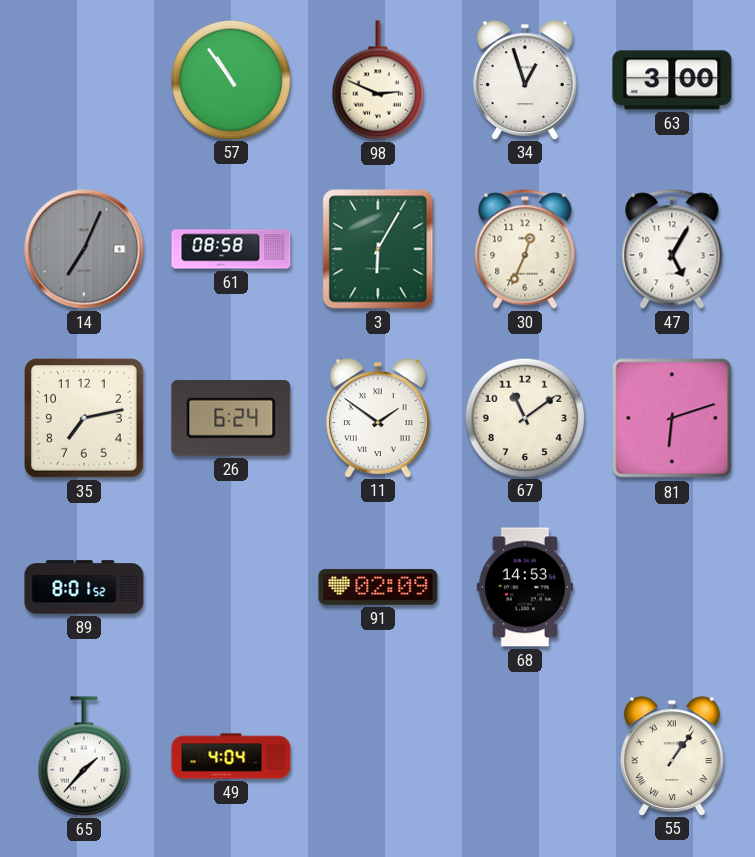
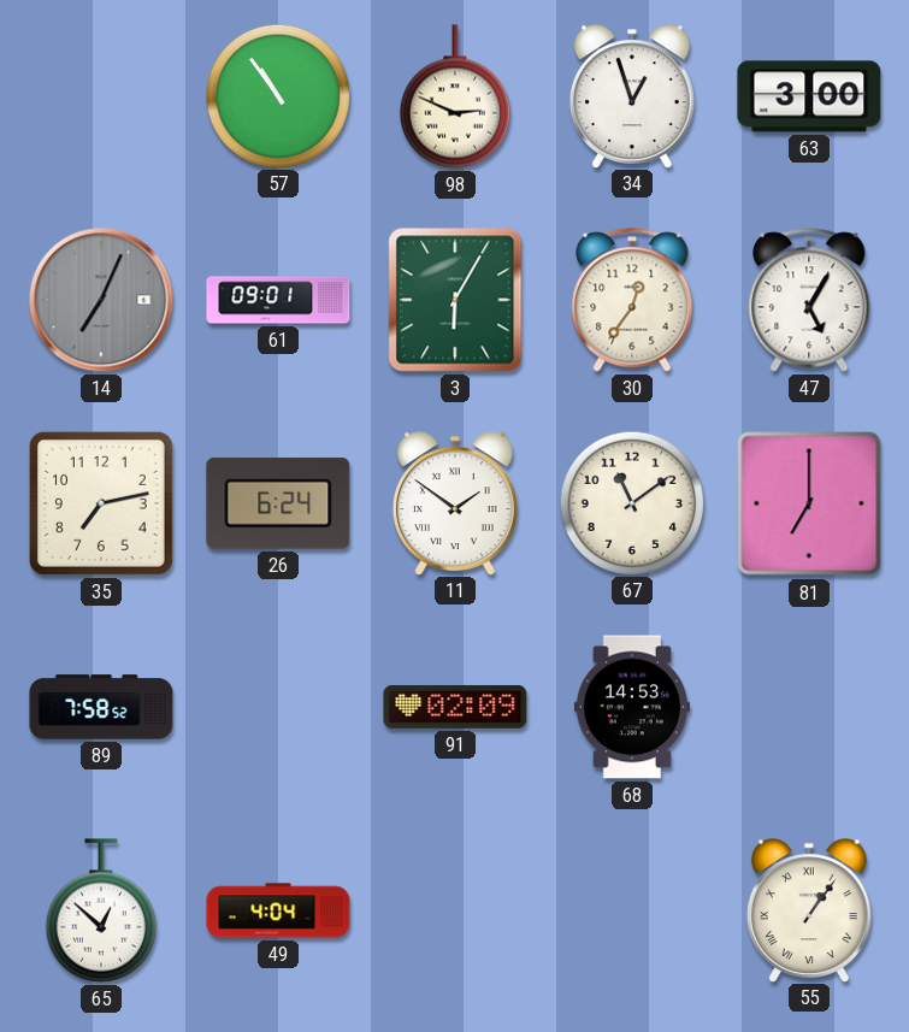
61: 08:58 -> 09:01
30: 12:34 -> 12:36
81: 6:12 -> 7:00
89: 8:01 -> 7:58
65: 1:37 -> 12:52
